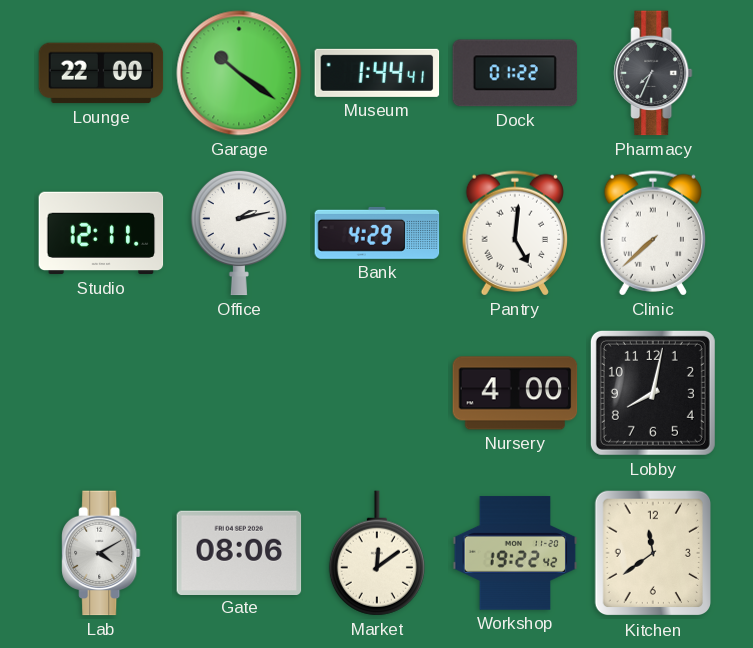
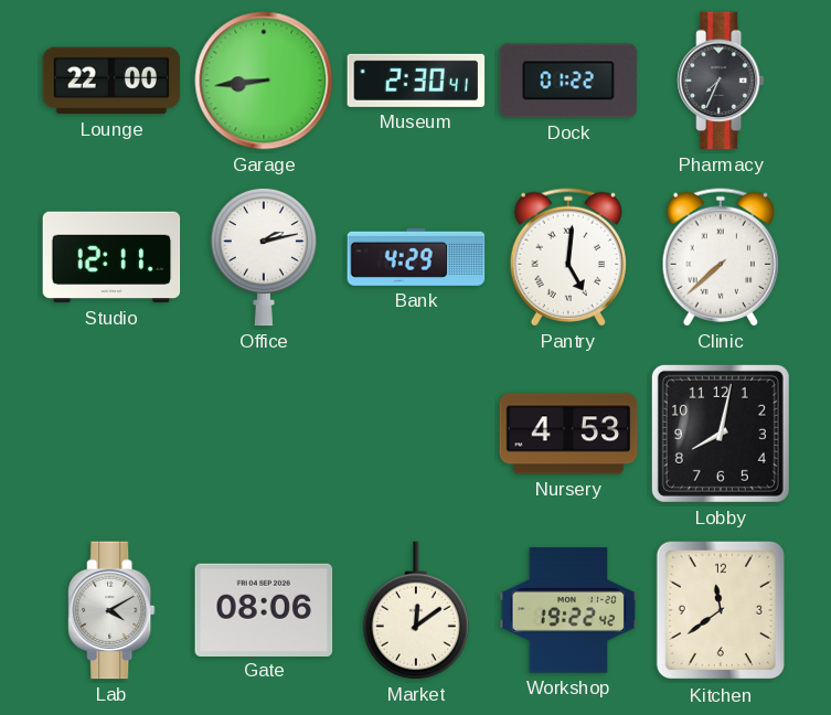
Garage: 10:21 -> 8:44
Museum: 1:44 -> 2:30
Nursery: 4:00 -> 4:53
